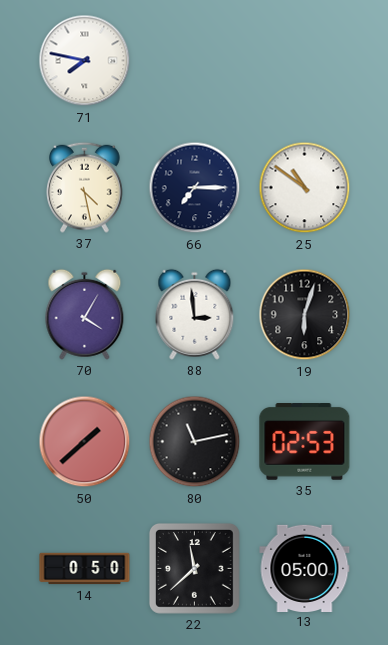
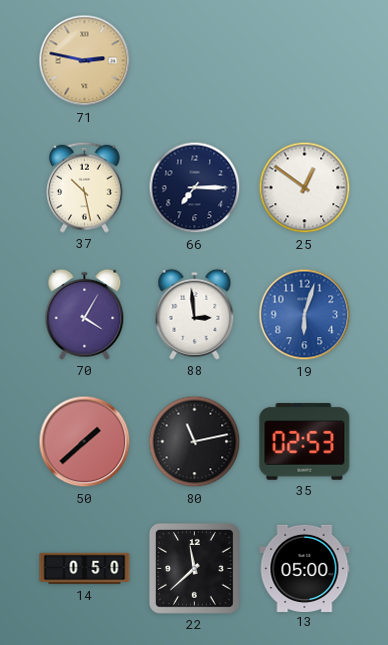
71: 7:47 -> 2:47
71 dial: white -> champagne
37: 4:28 -> 10:28
25: 10:51 -> 12:51
19 dial: black -> blue
